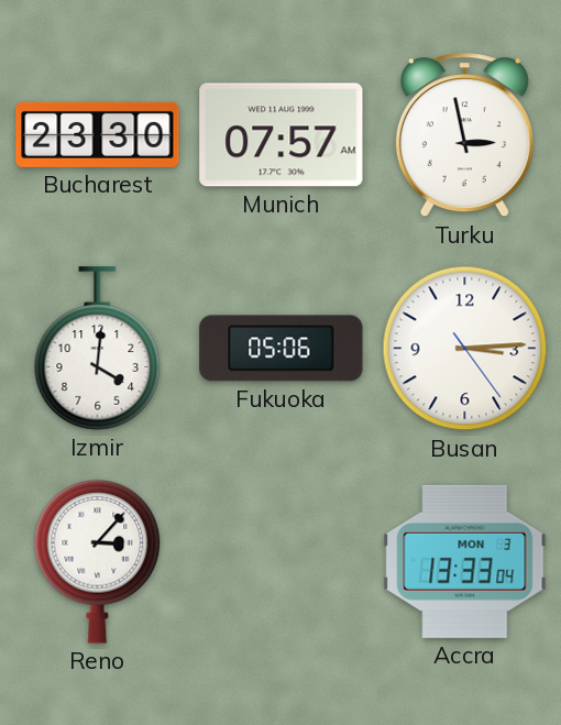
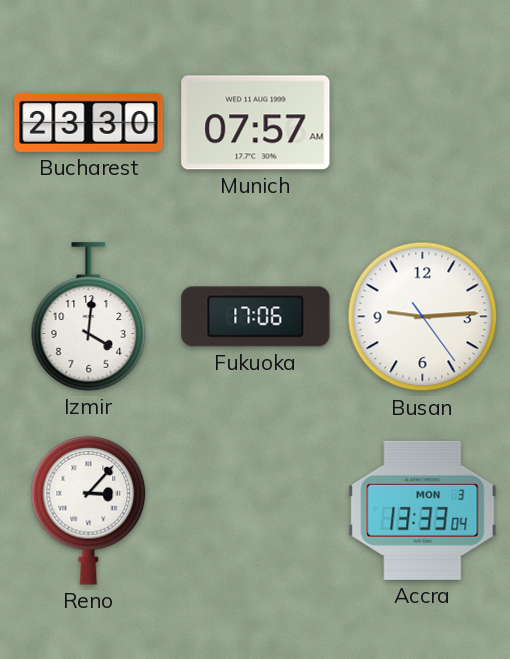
Turku: 2:58 -> none
Fukuoka: 05:06 -> 17:06
Busan: 3:14 -> 9:14
